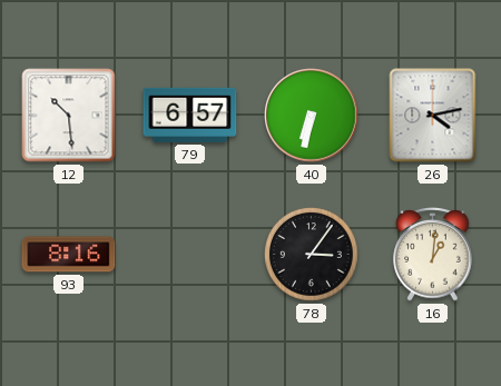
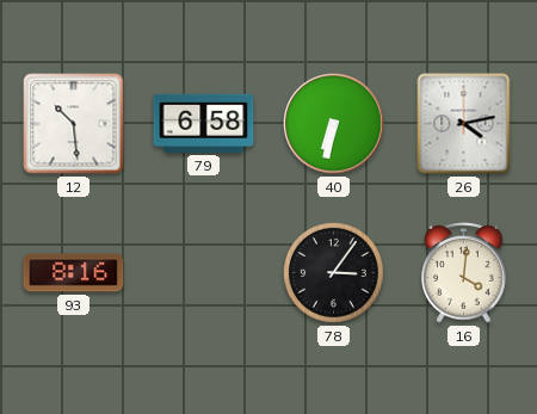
79: 6:57 -> 6:58
16: 1:01 -> 4:01
